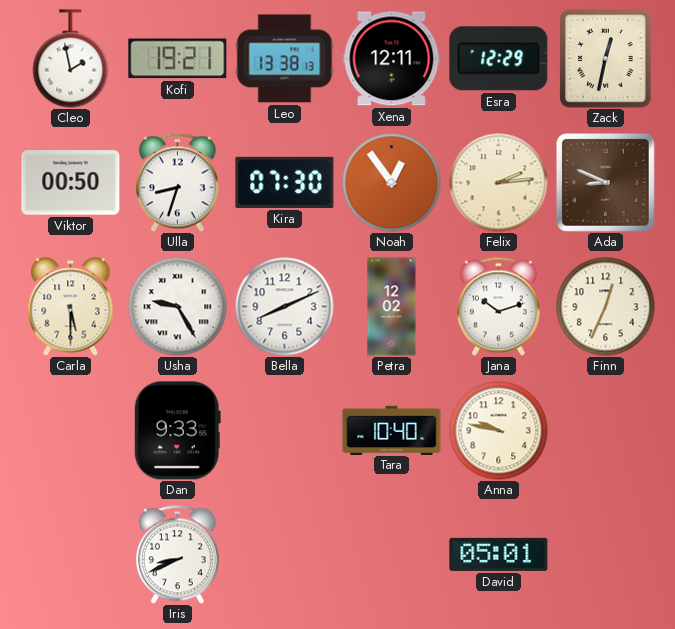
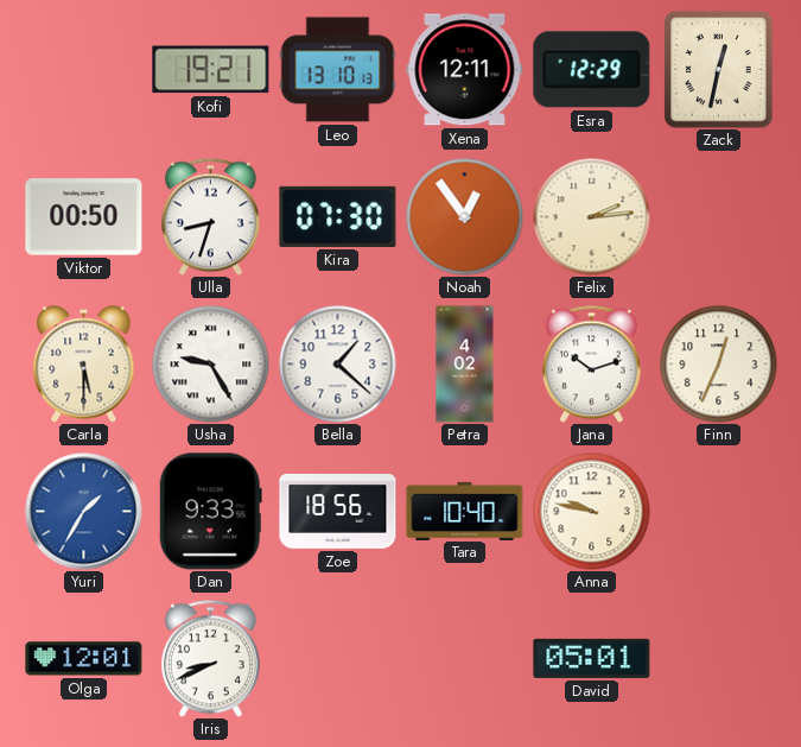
Cleo: 1:58 -> none
Leo: 13:38 -> 13:10
Ada: 8:49 -> none
Bella: 8:11 -> 1:22
Petra: 12:02 -> 4:02
Yuri: none -> 1:35
Zoe: none -> 18:56
Olga: none -> 12:01
